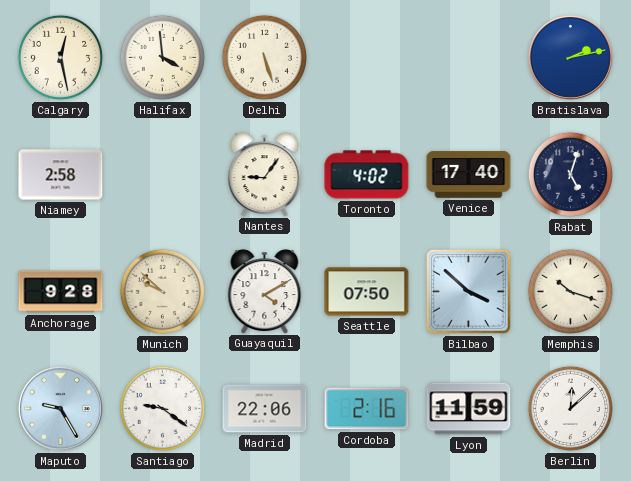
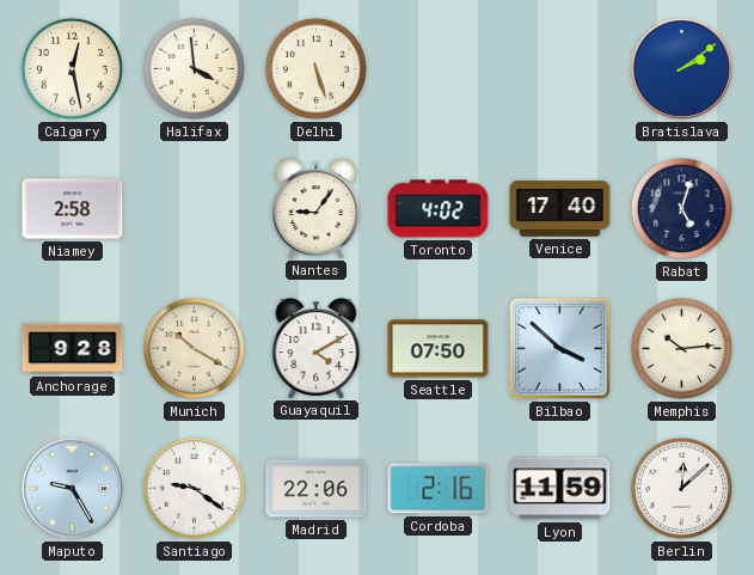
Bratislava: 2:13 -> 2:09
Munich: 9:52 -> 10:20
Memphis: 10:18 -> 10:14
